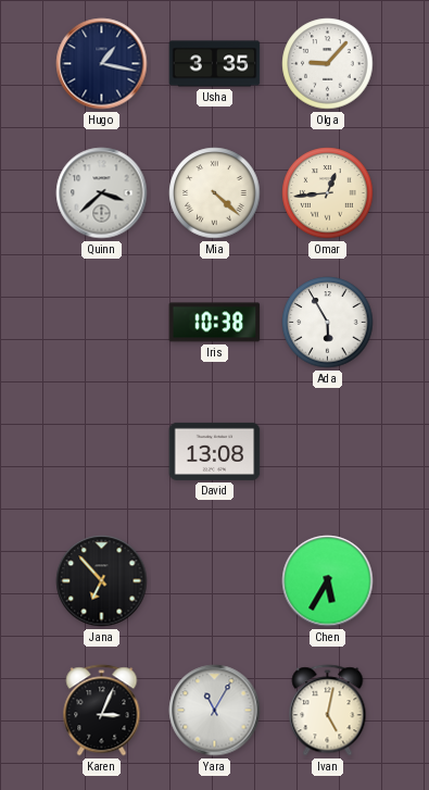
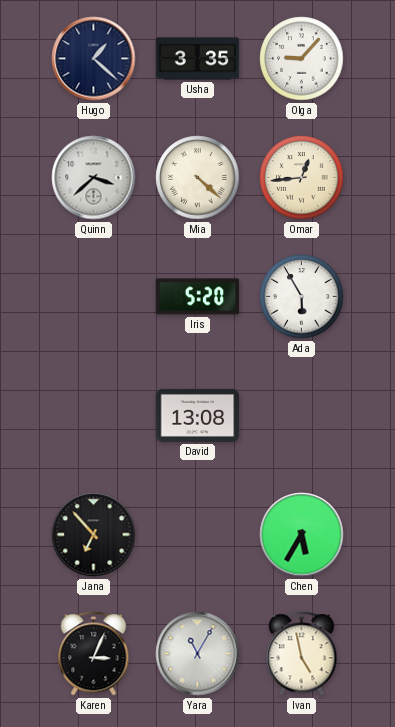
Hugo: 1:17 -> 1:22
Iris: 10:38 -> 5:20
Ivan: 5:02 -> 4:58
